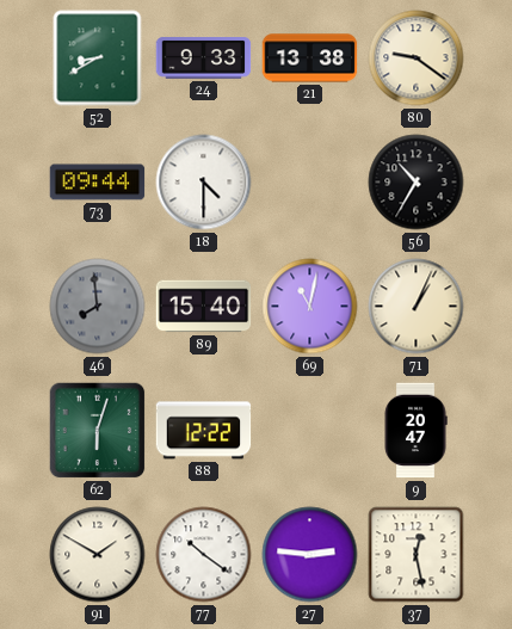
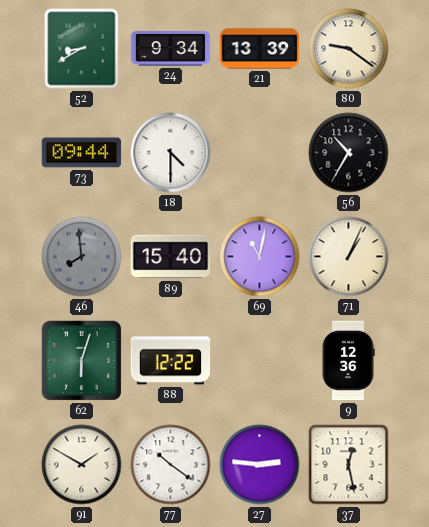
24: 9:33 -> 9:34
21: 13:38 -> 13:39
9: 20:47 -> 12:36
